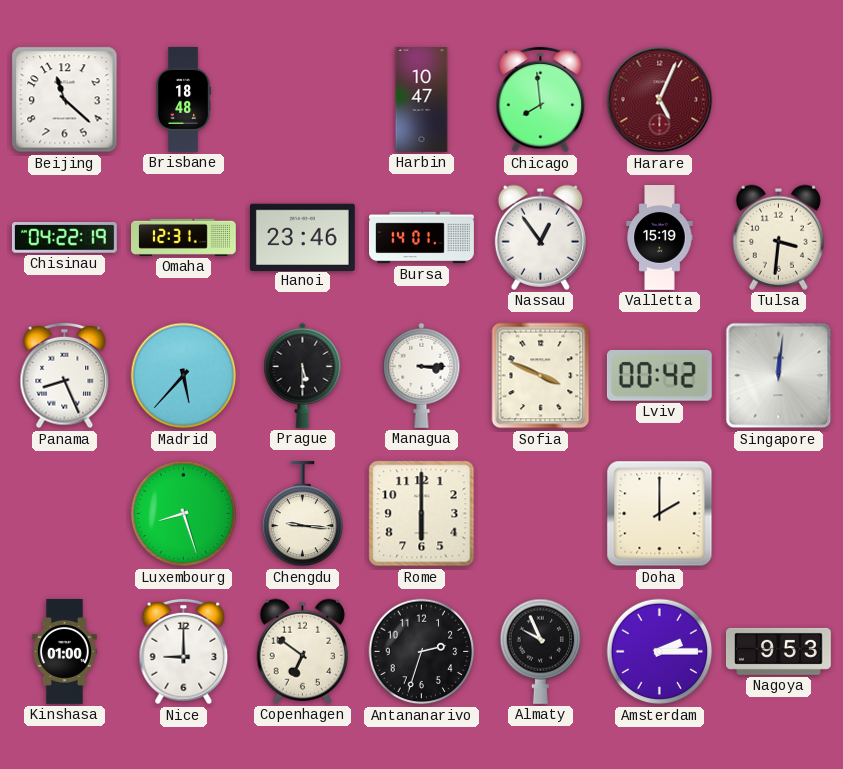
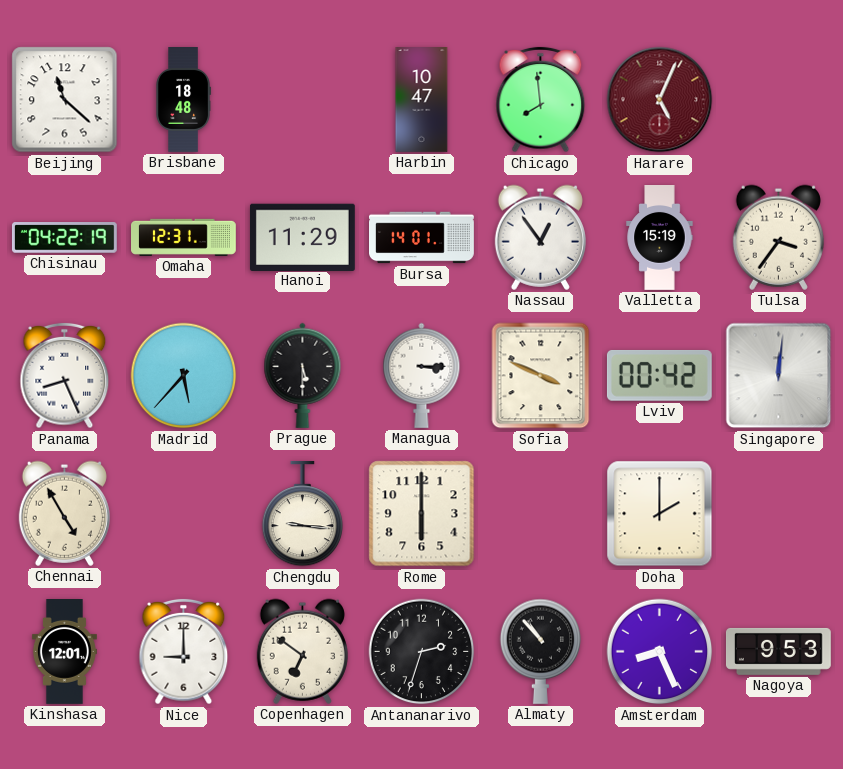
Hanoi: 23:46 -> 11:29
Tulsa: 3:31 -> 3:36
Chennai: none -> 4:55
Luxembourg: 8:27 -> none
Kinshasa: 01:00 -> 12:01
Almaty: 9:56 -> 10:53
Amsterdam: 2:15 -> 8:26
